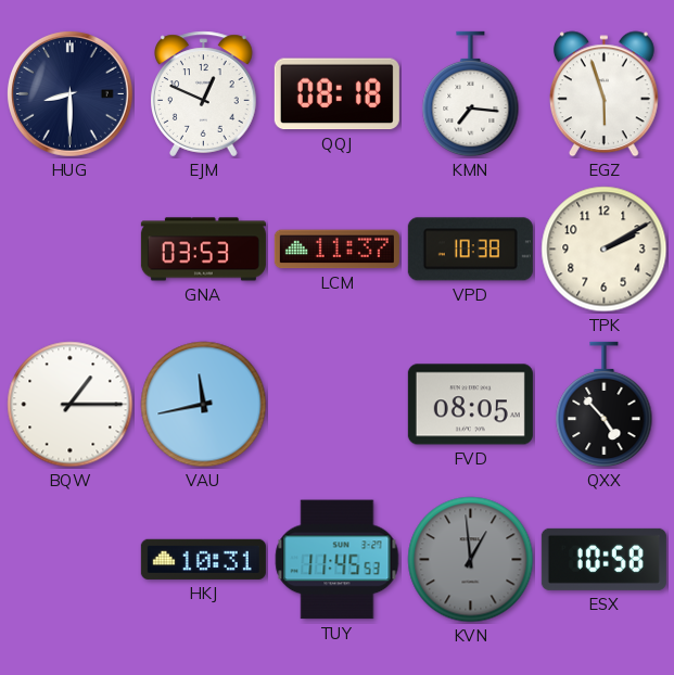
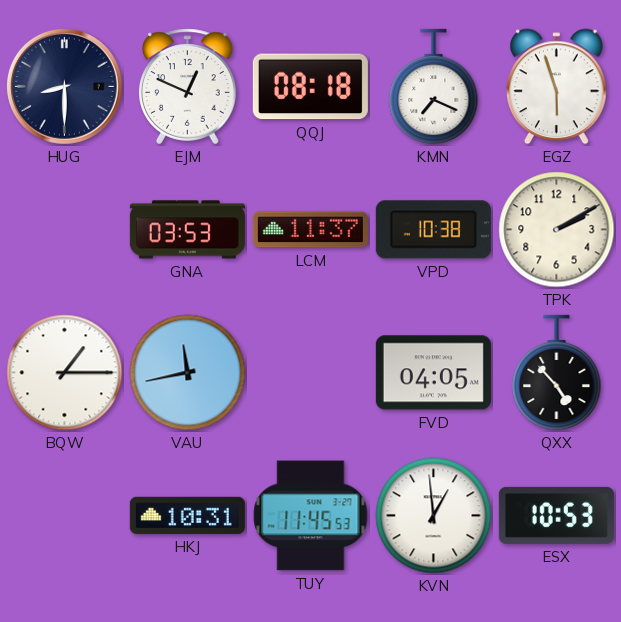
KMN: 7:16 -> 7:19
FVD: 08:05 -> 04:05
KVN dial: grey -> white
ESX: 10:58 -> 10:53
